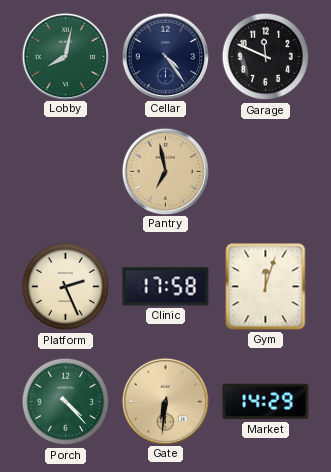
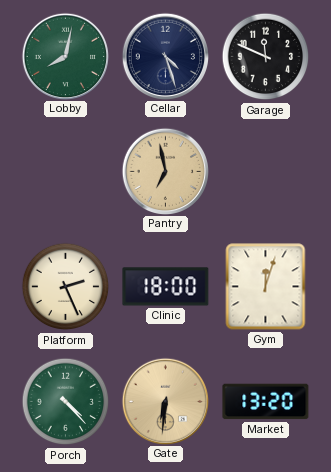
Cellar: 4:24 -> 4:27
Clinic: 17:58 -> 18:00
Market: 14:29 -> 13:20
